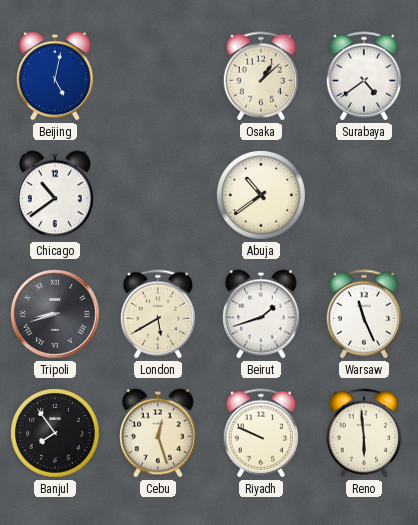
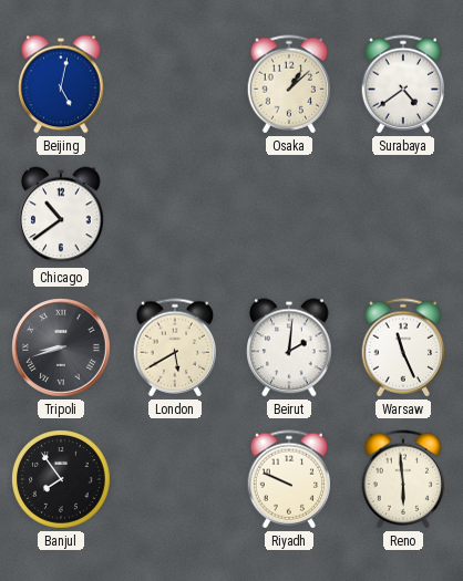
Abuja: 10:39 -> none
Beirut: 1:42 -> 2:01
Cebu: 12:27 -> none
